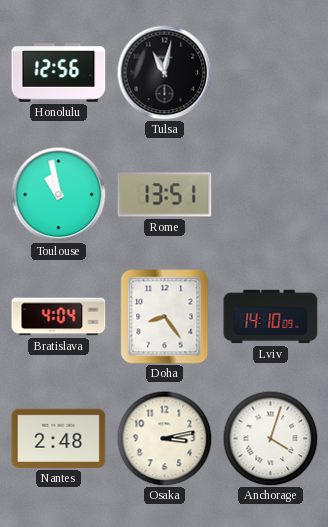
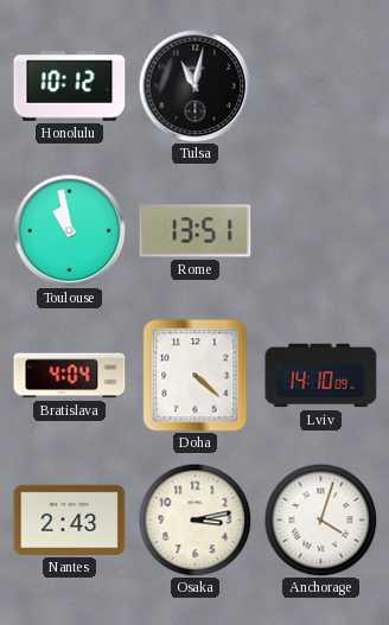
Honolulu: 12:56 -> 10:12
Doha: 8:24 -> 4:22
Nantes: 2:48 -> 2:43
